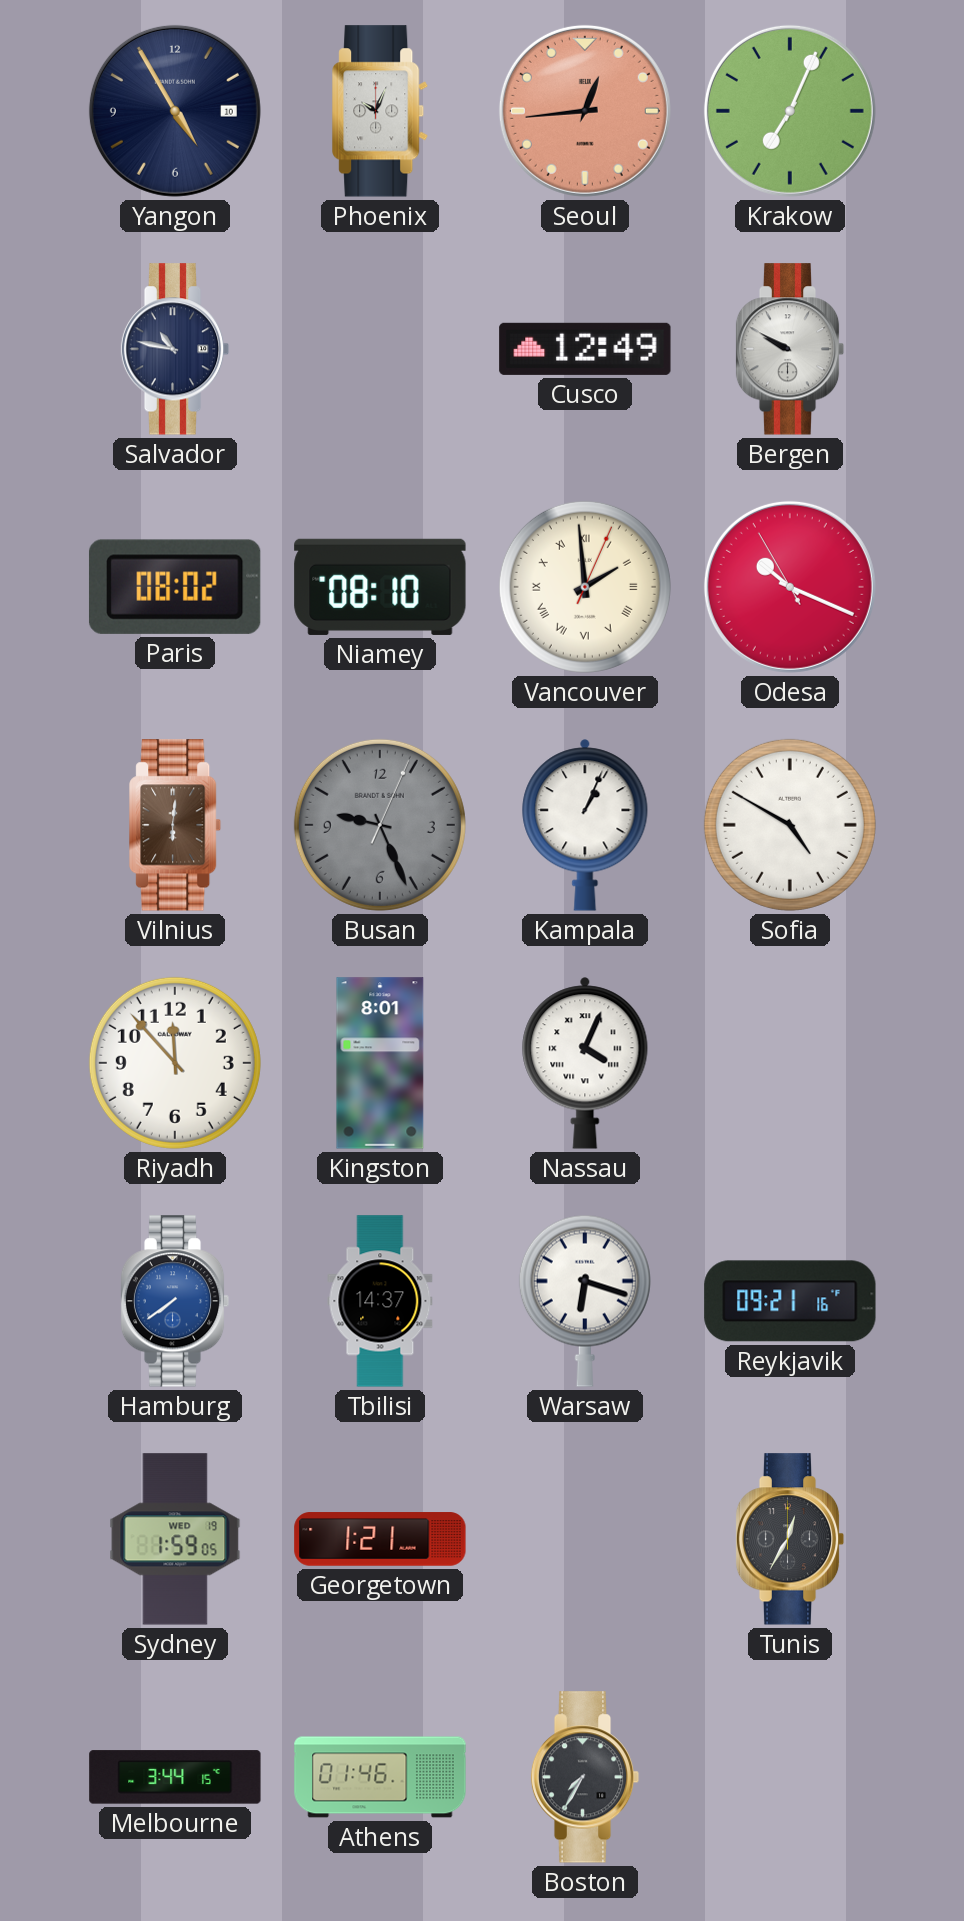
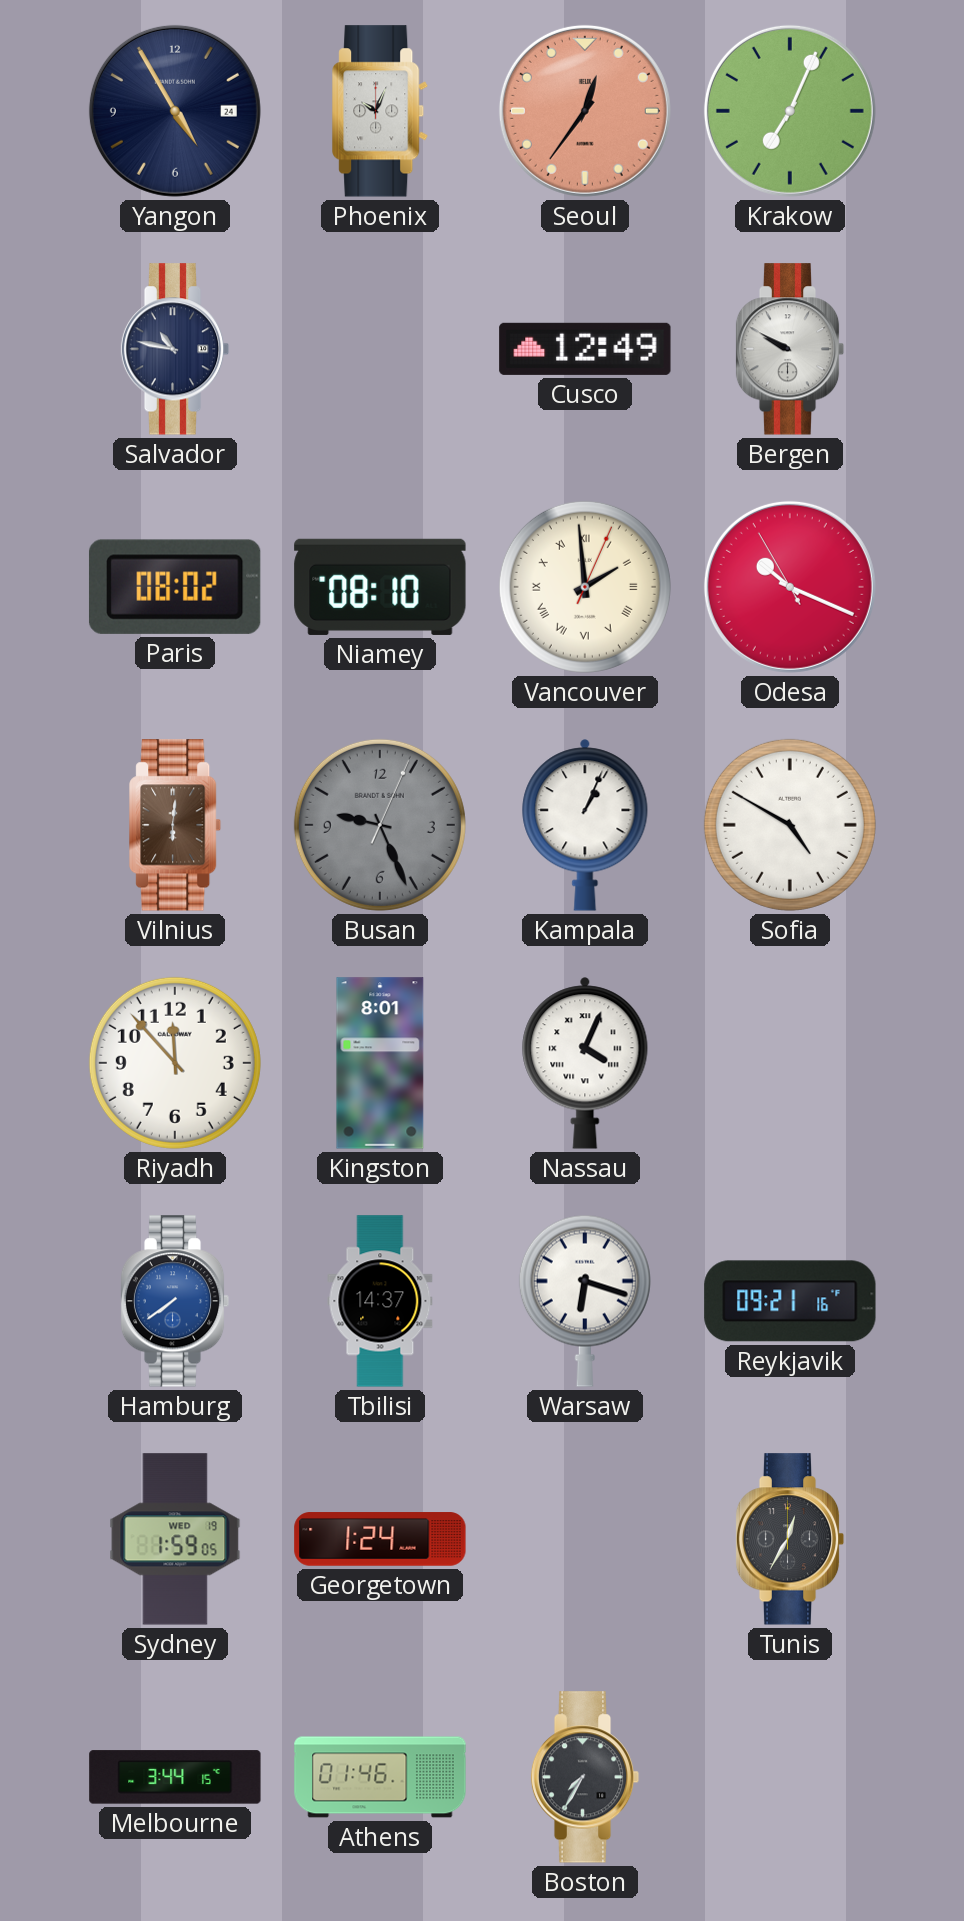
Yangon date: 10 -> 24
Seoul: 12:44 -> 12:36
Georgetown: 1:21 -> 1:24
